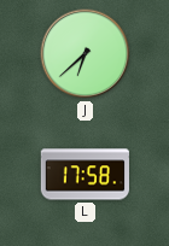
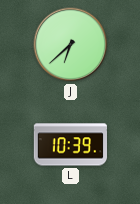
L: 17:58 -> 10:39
